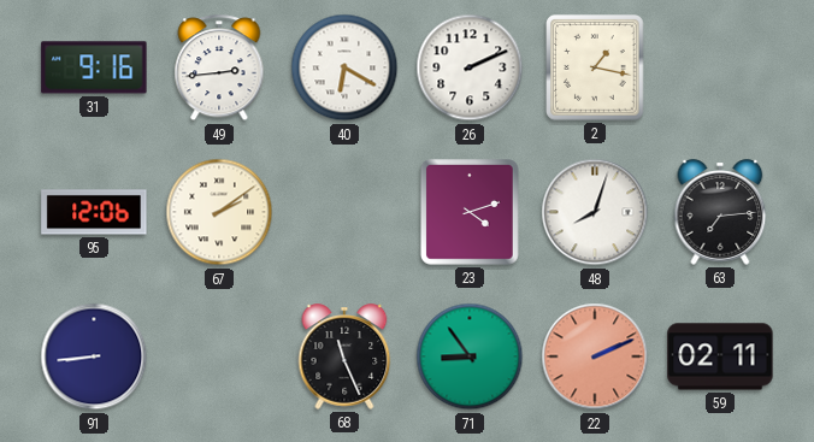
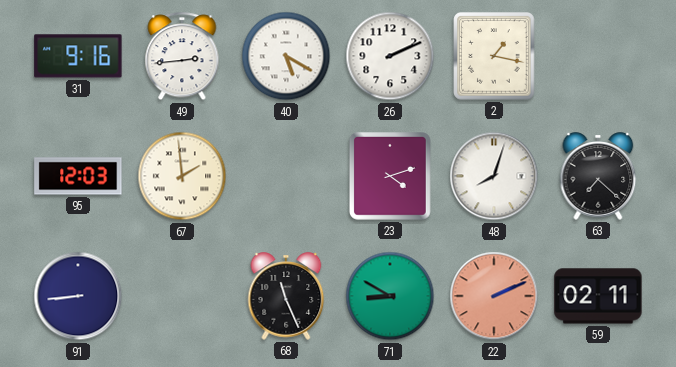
40: 6:20 -> 5:20
95: 12:06 -> 12:03
67: 2:09 -> 1:59
63: 7:14 -> 7:22
71: 8:54 -> 8:50
